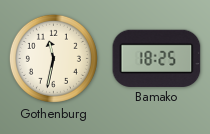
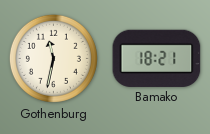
Bamako: 18:25 -> 18:21
